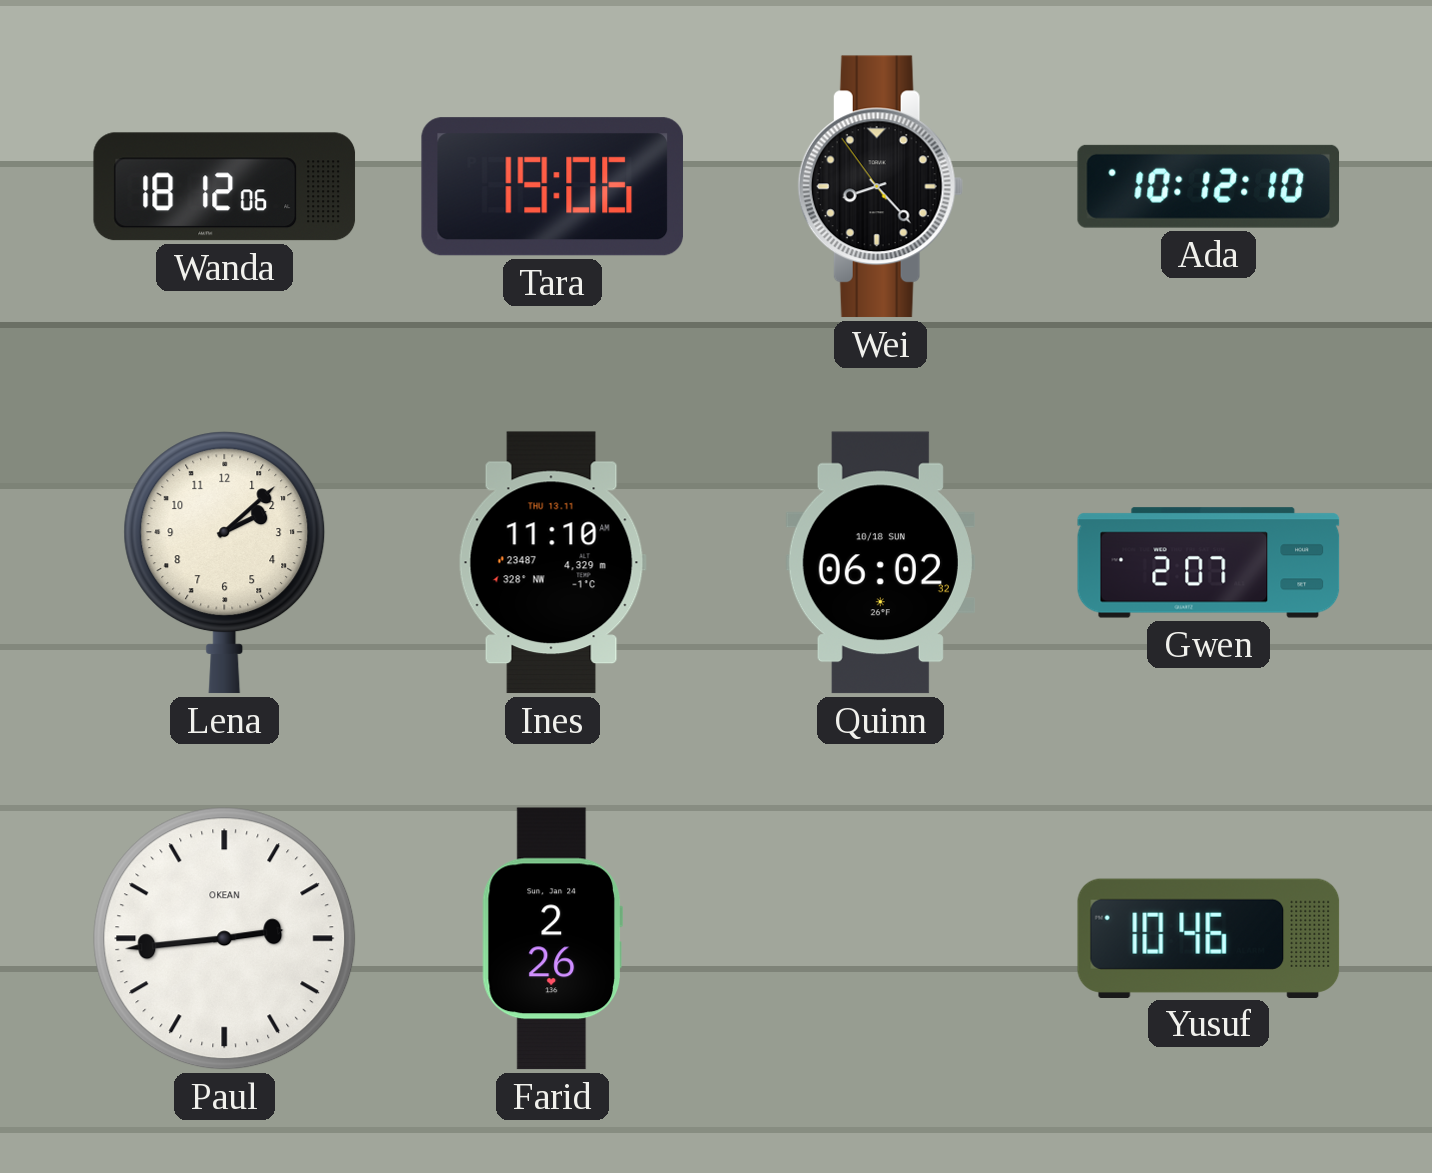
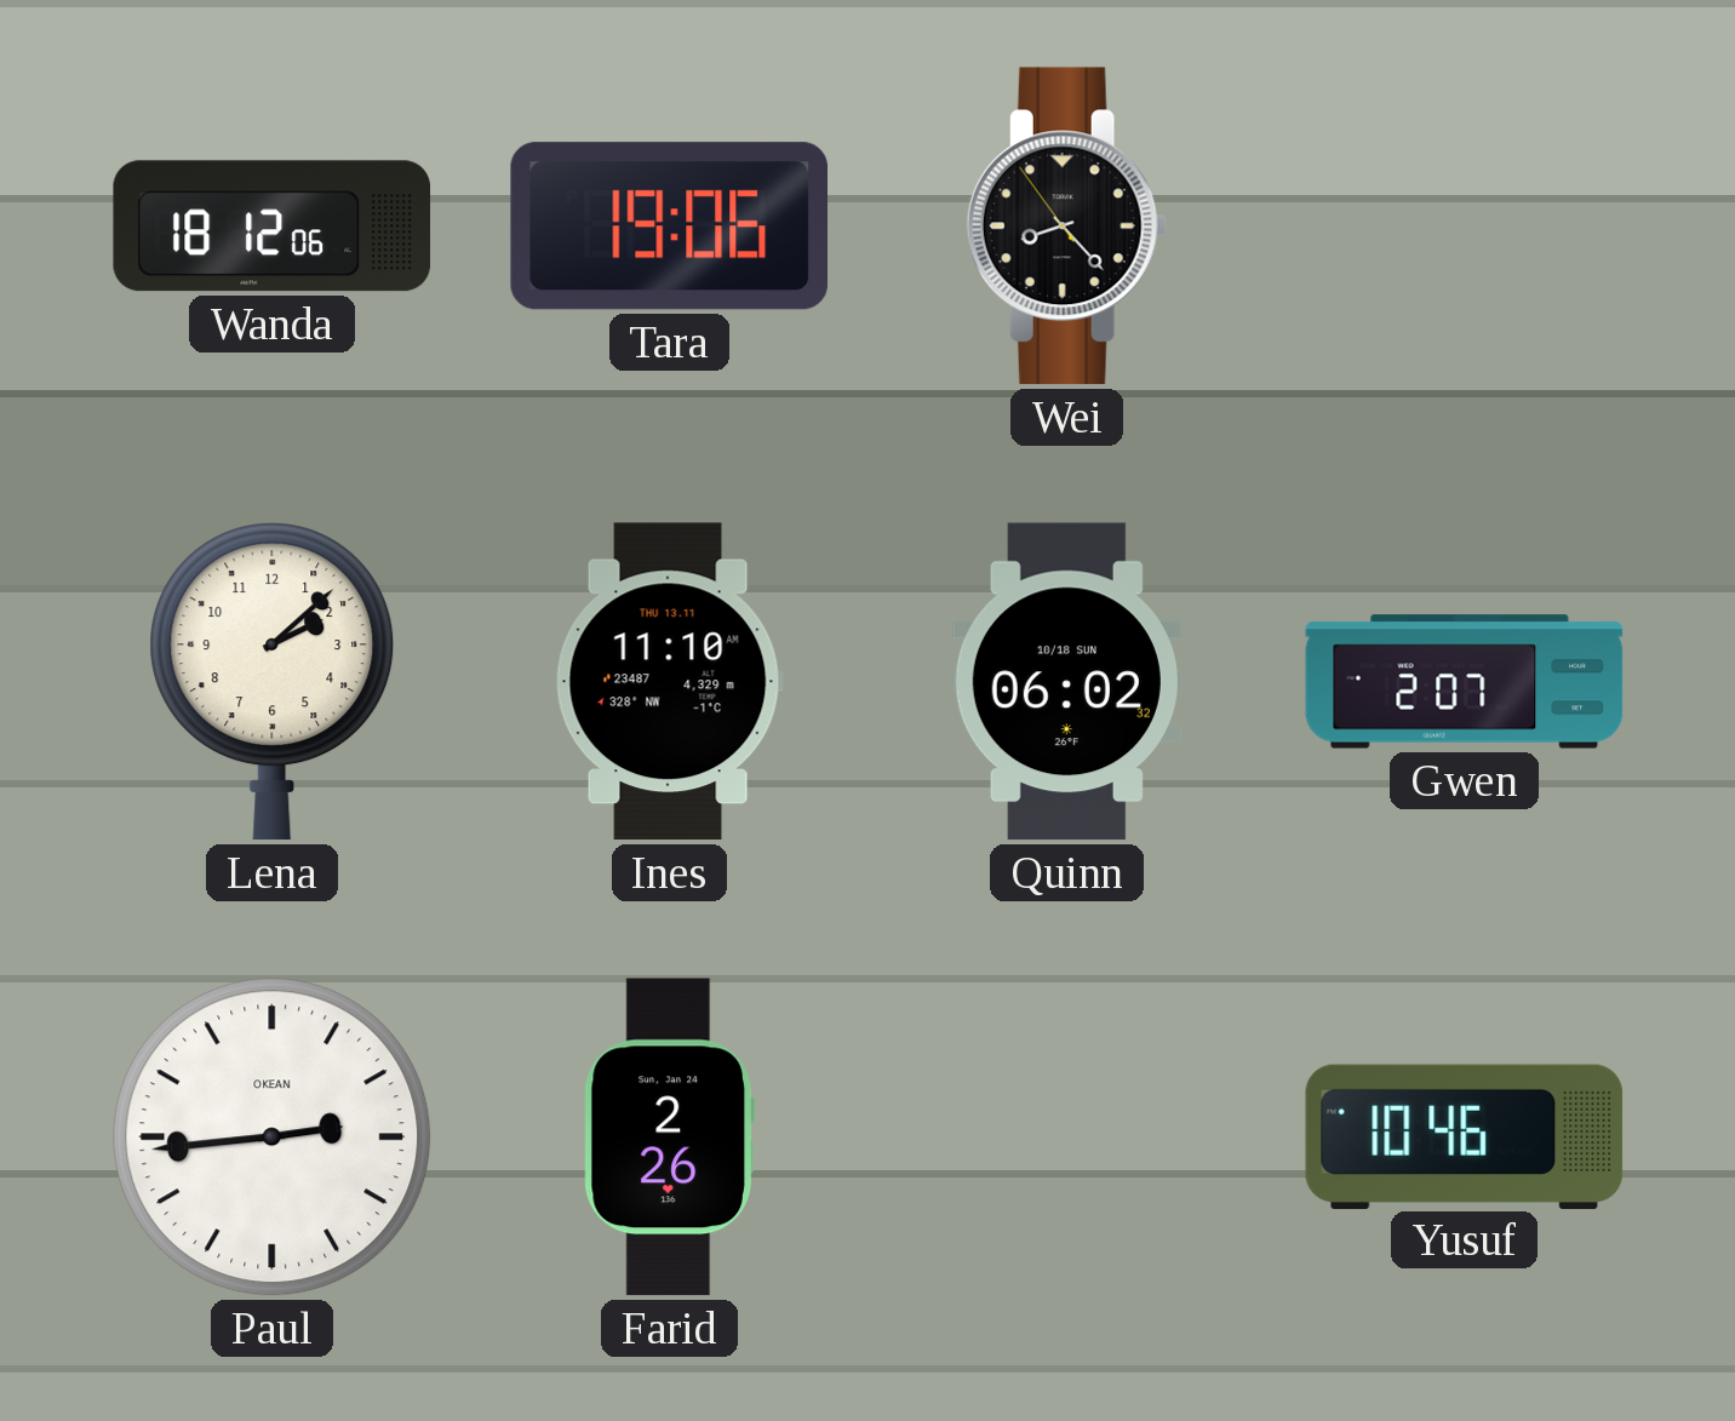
Ada: 10:12 -> none
